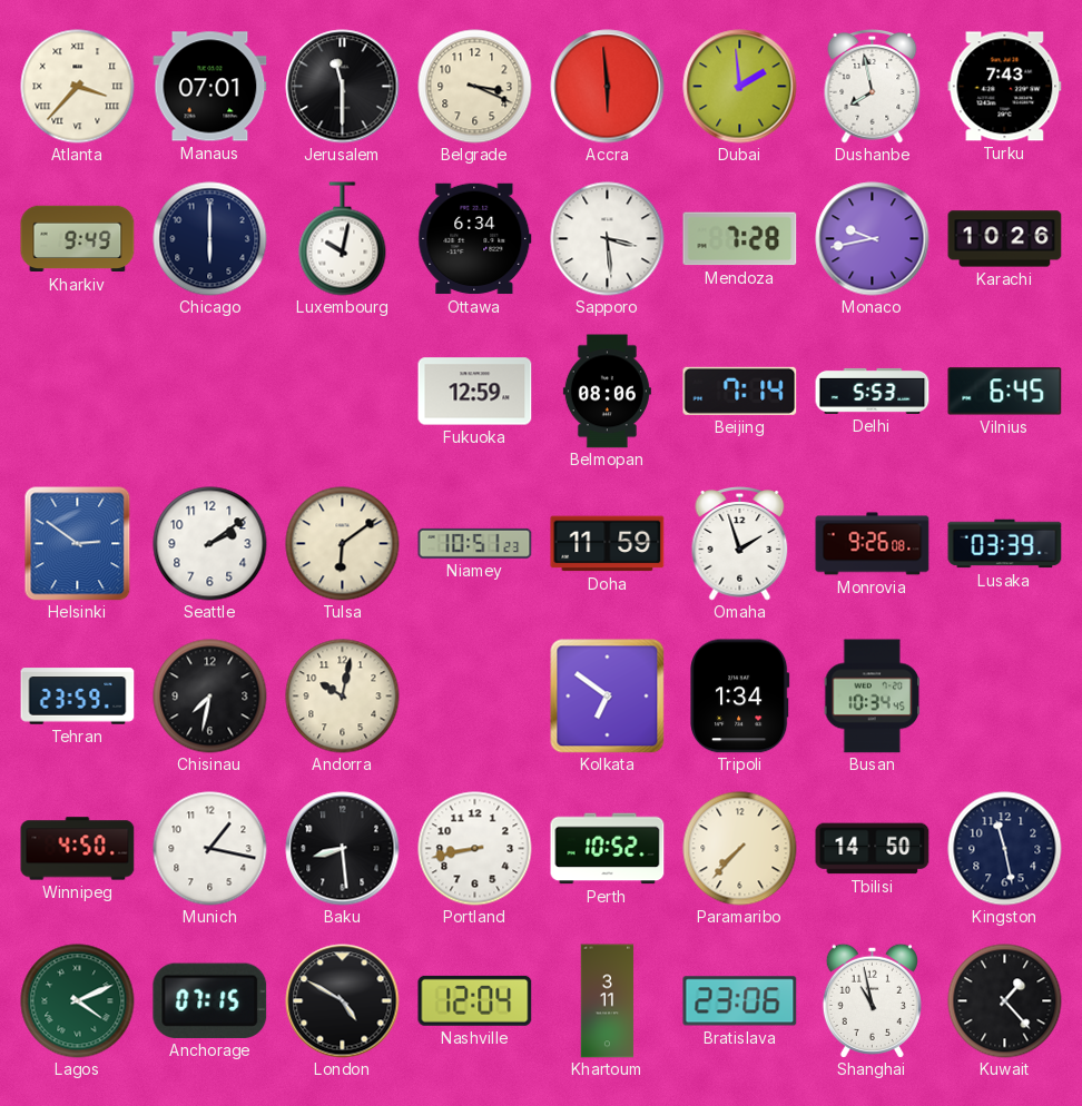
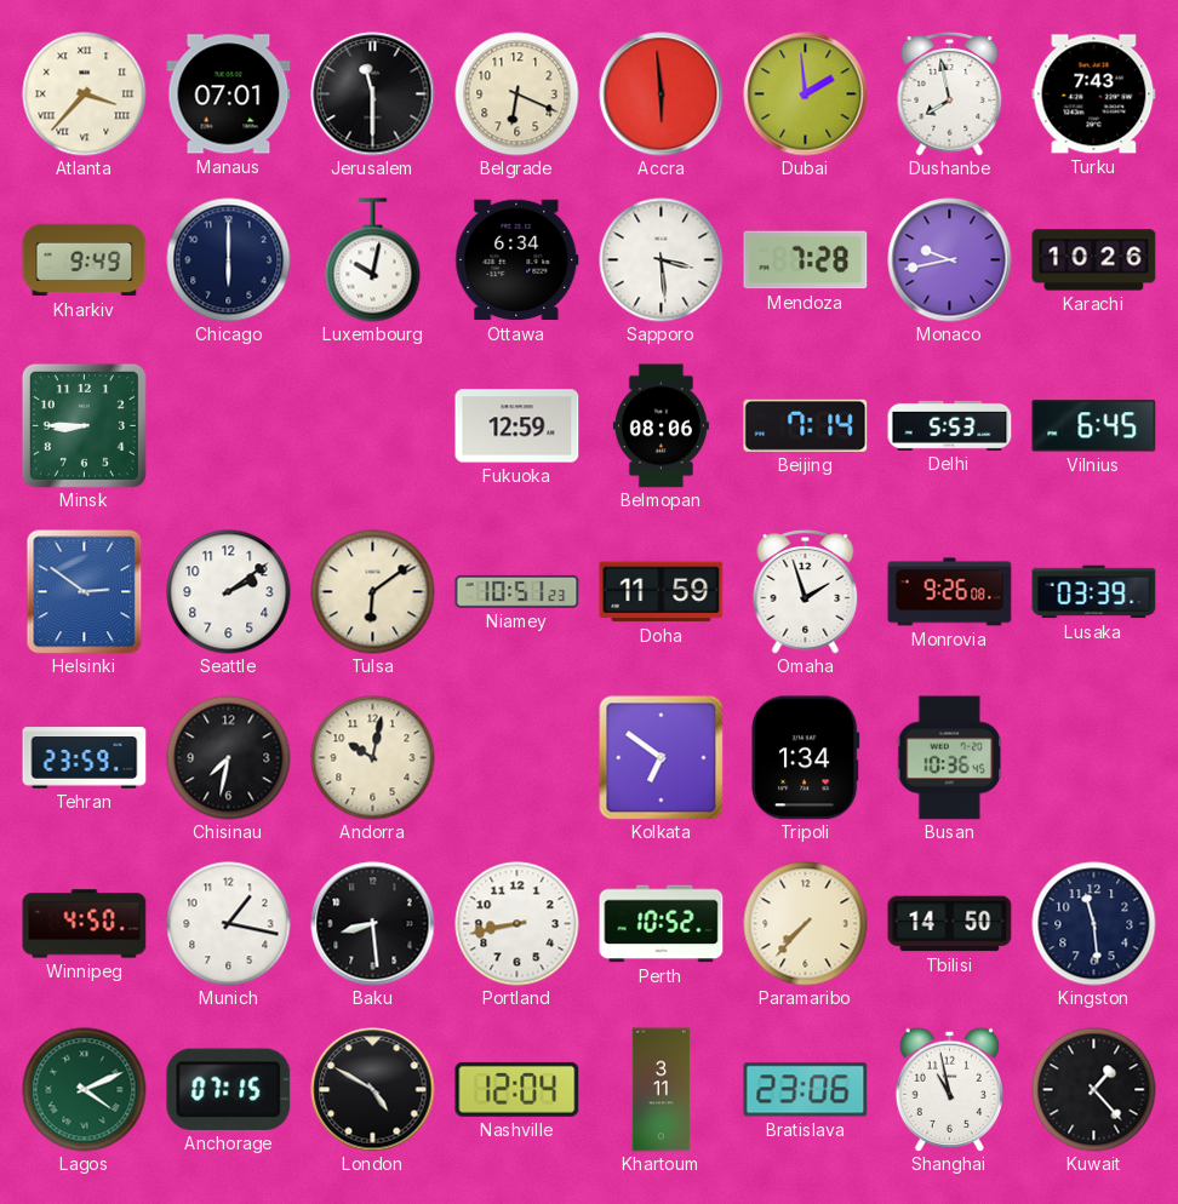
Belgrade: 3:19 -> 6:19
Minsk: none -> 8:45
Busan: 10:34 -> 10:36
Kingston: 11:28 -> 11:29
